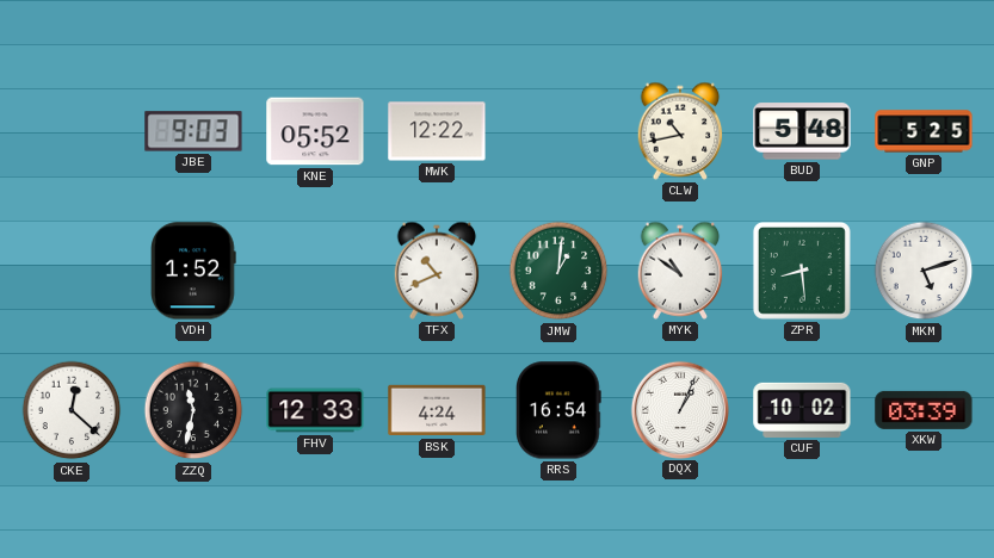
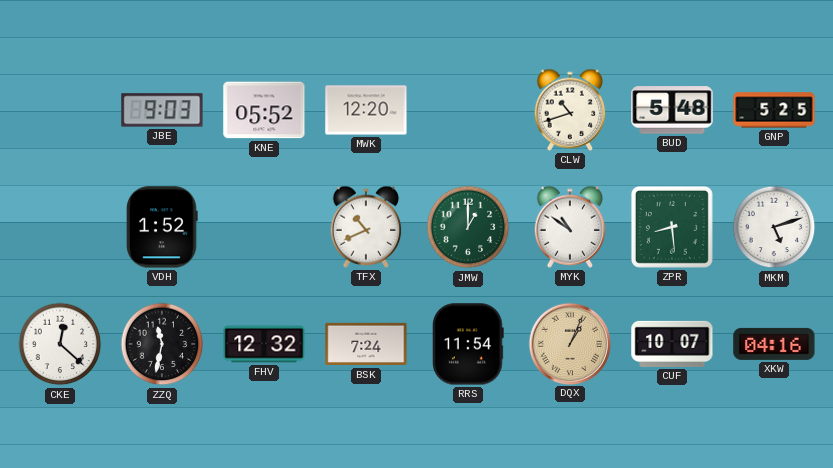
MWK: 12:22 -> 12:20
CLW: 10:43 -> 10:42
JMW: 1:01 -> 1:00
FHV: 12:33 -> 12:32
BSK: 4:24 -> 7:24
RRS: 16:54 -> 11:54
DQX dial: white -> champagne
CUF: 10:02 -> 10:07
XKW: 03:39 -> 04:16
